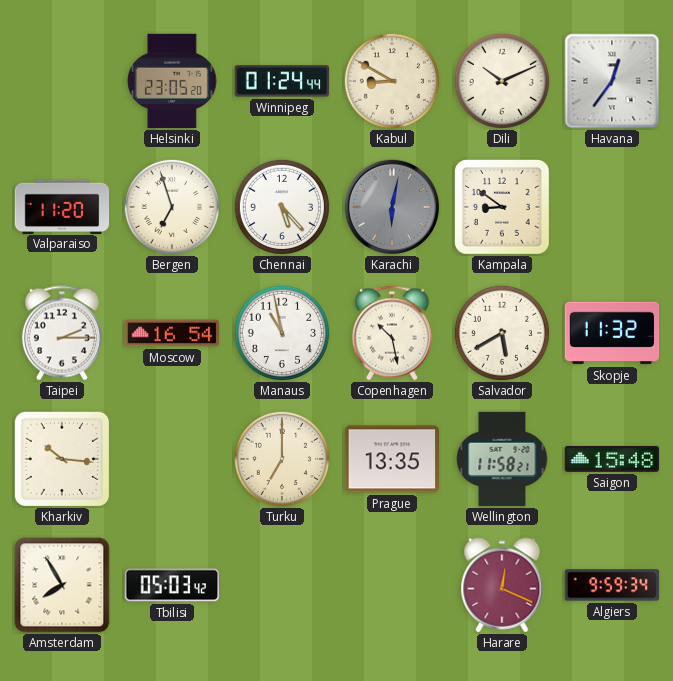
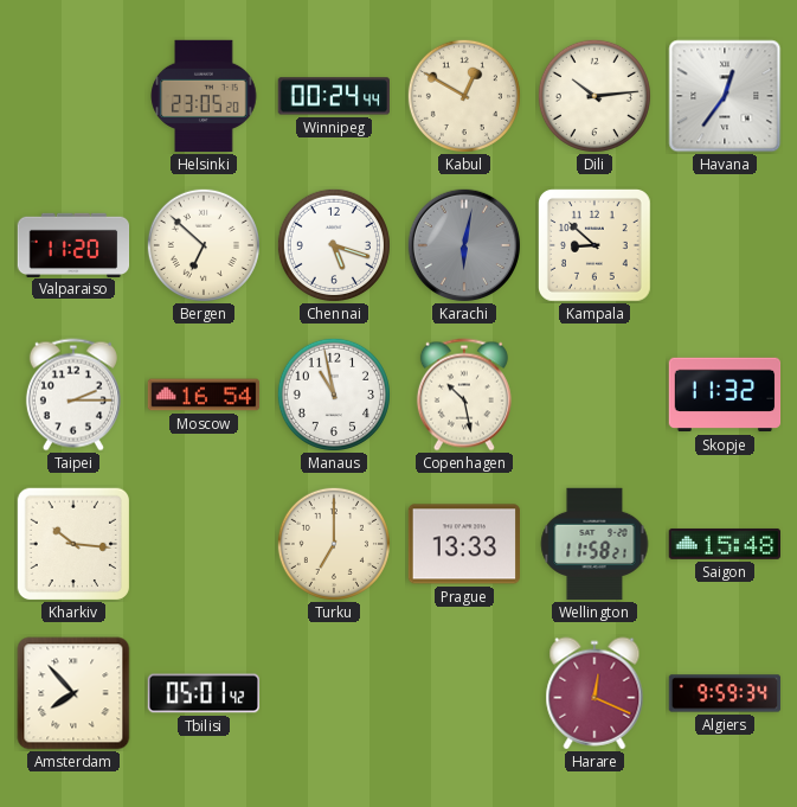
Winnipeg: 01:24 -> 00:24
Kabul: 8:50 -> 12:50
Dili: 10:11 -> 10:14
Bergen: 6:57 -> 6:52
Chennai: 5:23 -> 5:18
Kampala: 8:51 -> 8:52
Salvador: 5:40 -> none
Prague: 13:35 -> 13:33
Amsterdam: 7:55 -> 7:53
Tbilisi: 05:03 -> 05:01
